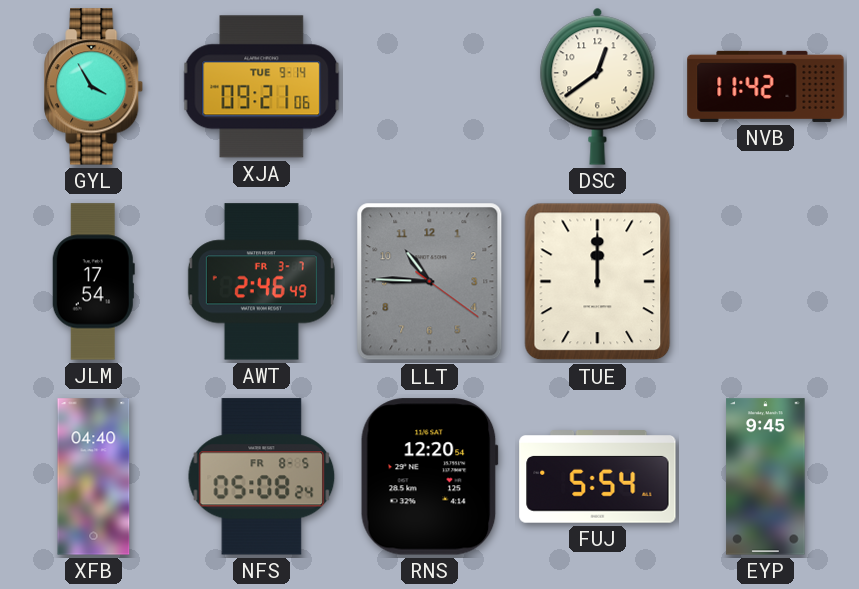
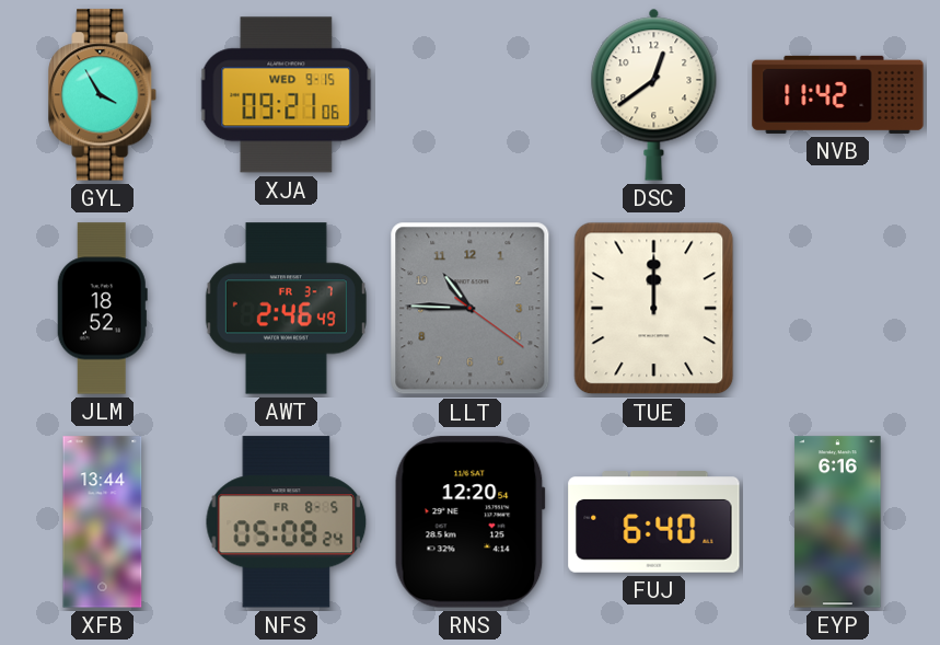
XJA date: TUE 9-14 -> WED 9-15
JLM: 17:54 -> 18:52
XFB: 04:40 -> 13:44
FUJ: 5:54 -> 6:40
EYP: 9:45 -> 6:16
